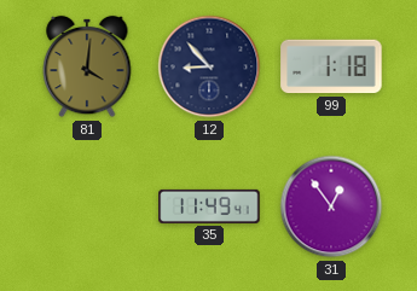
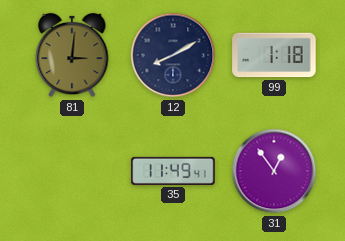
81: 4:01 -> 3:01
12: 8:53 -> 8:10
